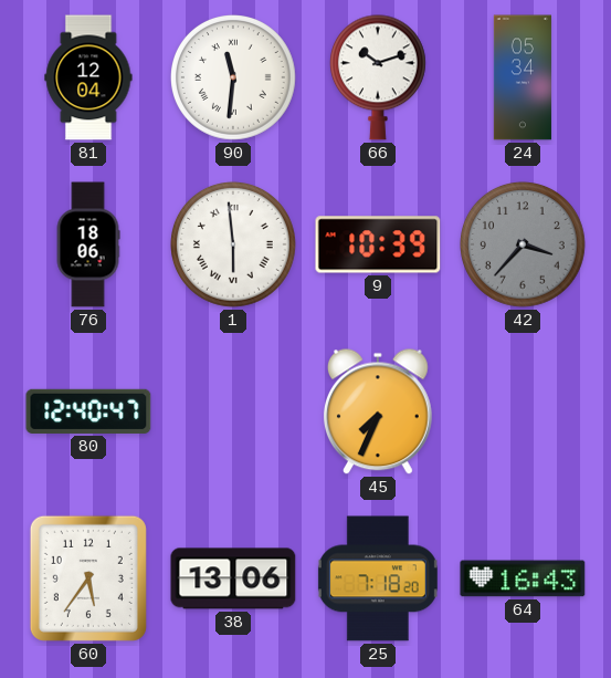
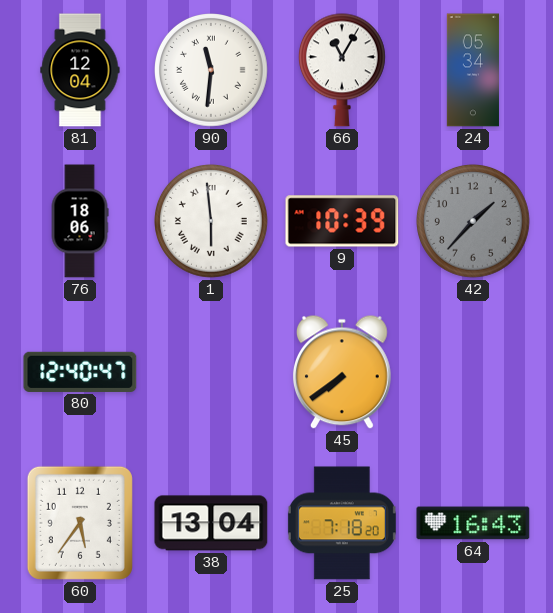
66: 10:12 -> 11:05
42: 3:37 -> 1:37
45: 7:34 -> 7:39
38: 13:06 -> 13:04
